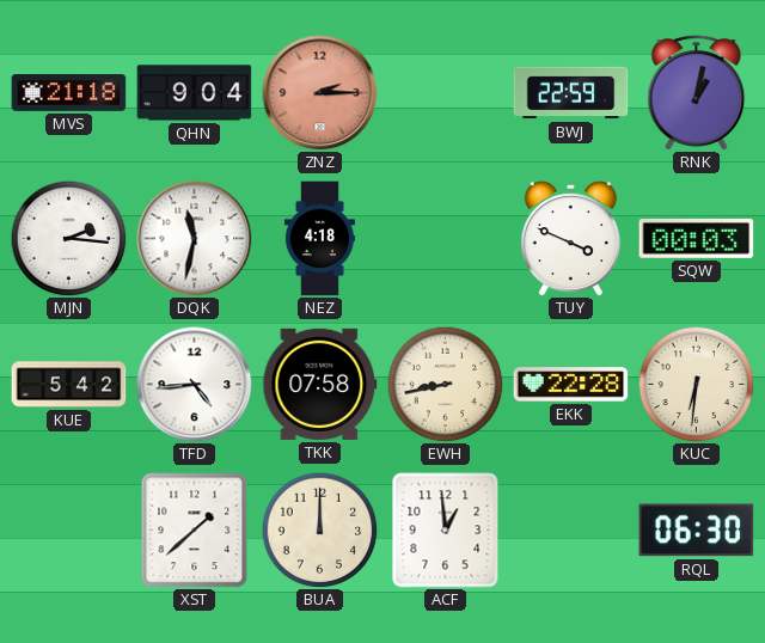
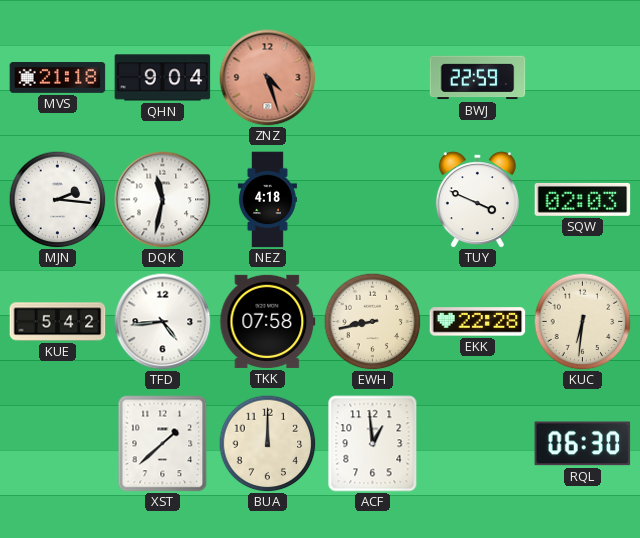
ZNZ: 2:15 -> 4:27
RNK: 1:02 -> none
SQW: 00:03 -> 02:03
